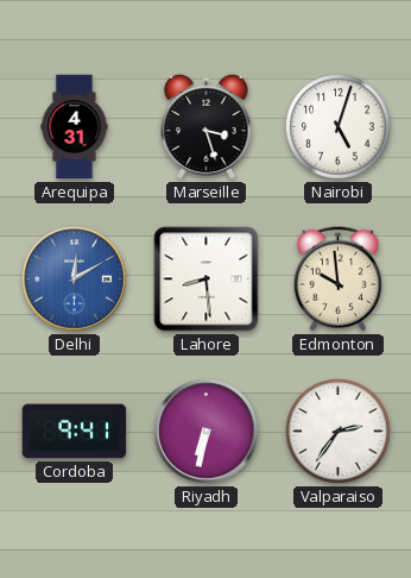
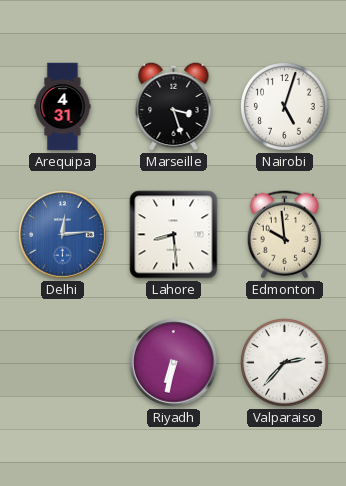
Delhi: 12:10 -> 12:14
Cordoba: 9:41 -> none
Valparaiso: 2:36 -> 2:37
